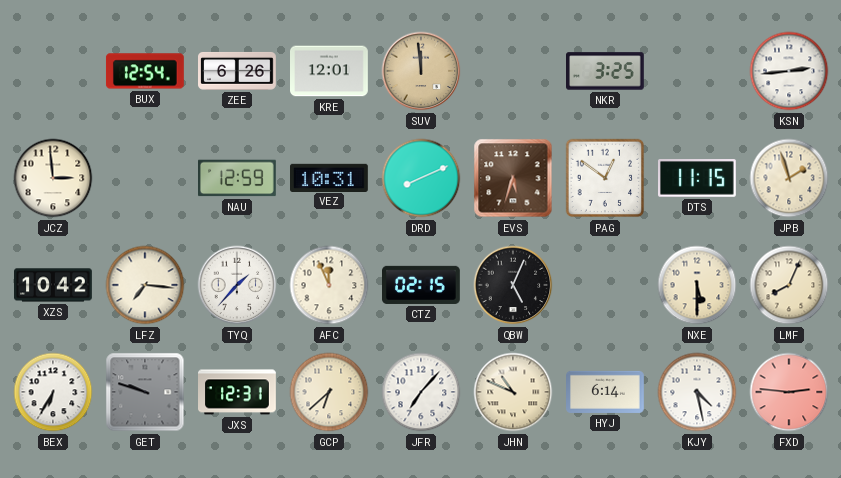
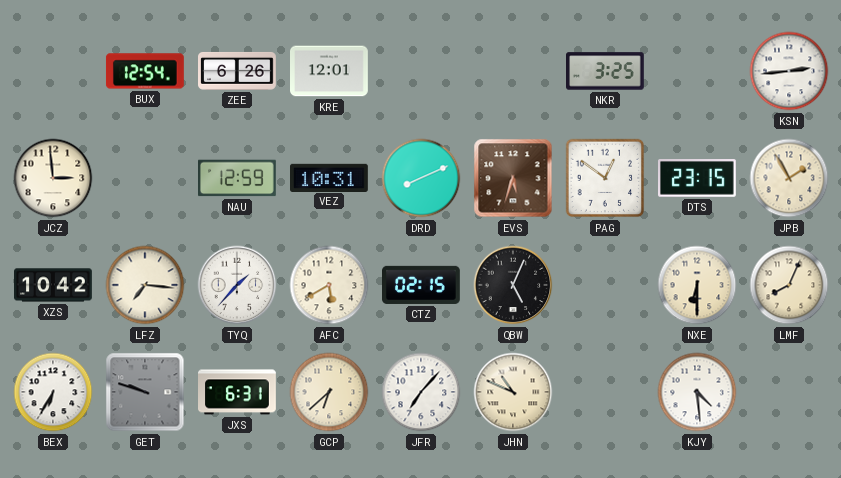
SUV: 11:59 -> none
DTS: 11:15 -> 23:15
JPB: 1:57 -> 1:55
AFC: 11:56 -> 5:40
NXE: 5:30 -> 6:30
JXS: 12:31 -> 6:31
HYJ: 6:14 -> none
KJY: 4:28 -> 4:29
FXD: 2:46 -> none
